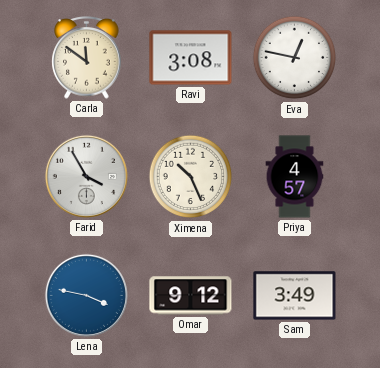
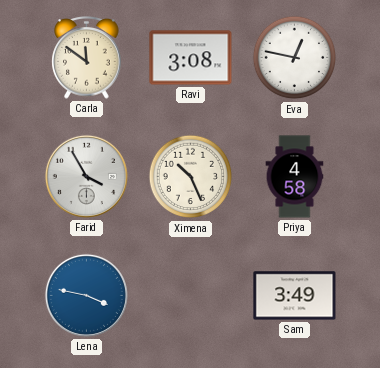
Priya: 4:57 -> 4:58
Omar: 9:12 -> none
